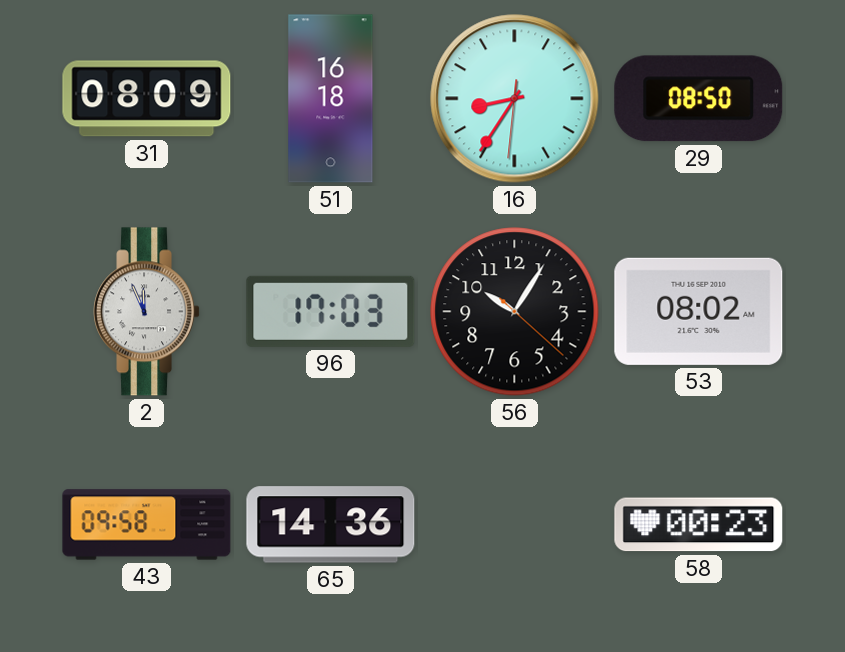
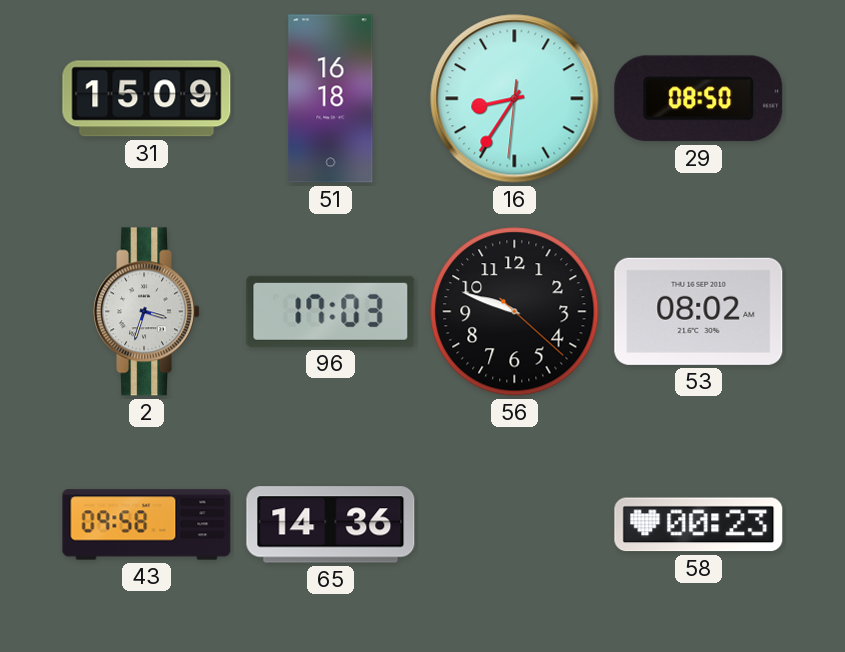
31: 08:09 -> 15:09
2: 11:56 -> 3:33
56: 10:05 -> 9:48
